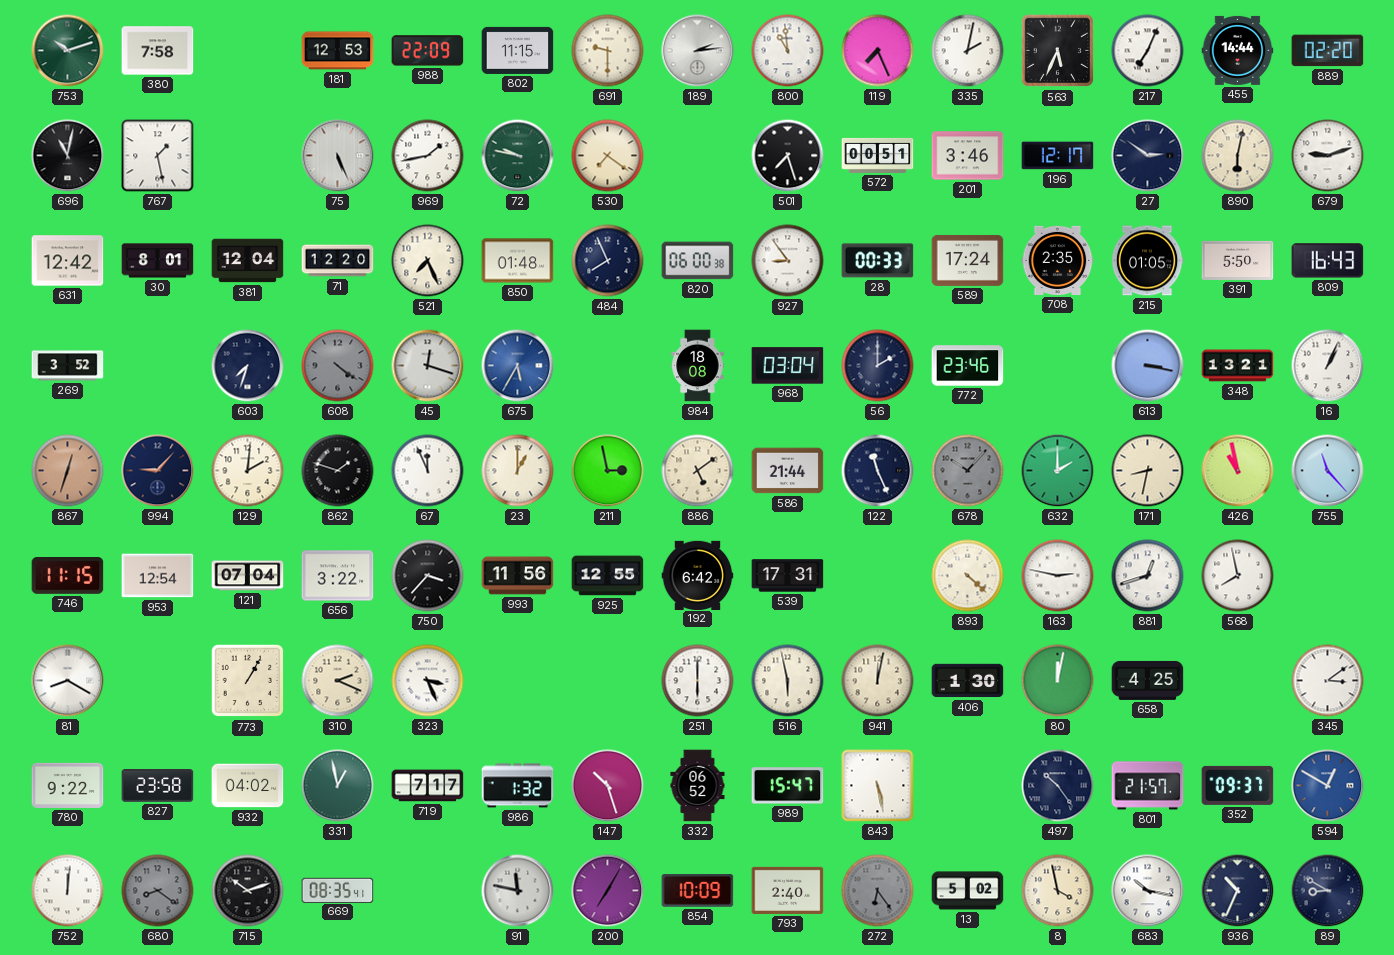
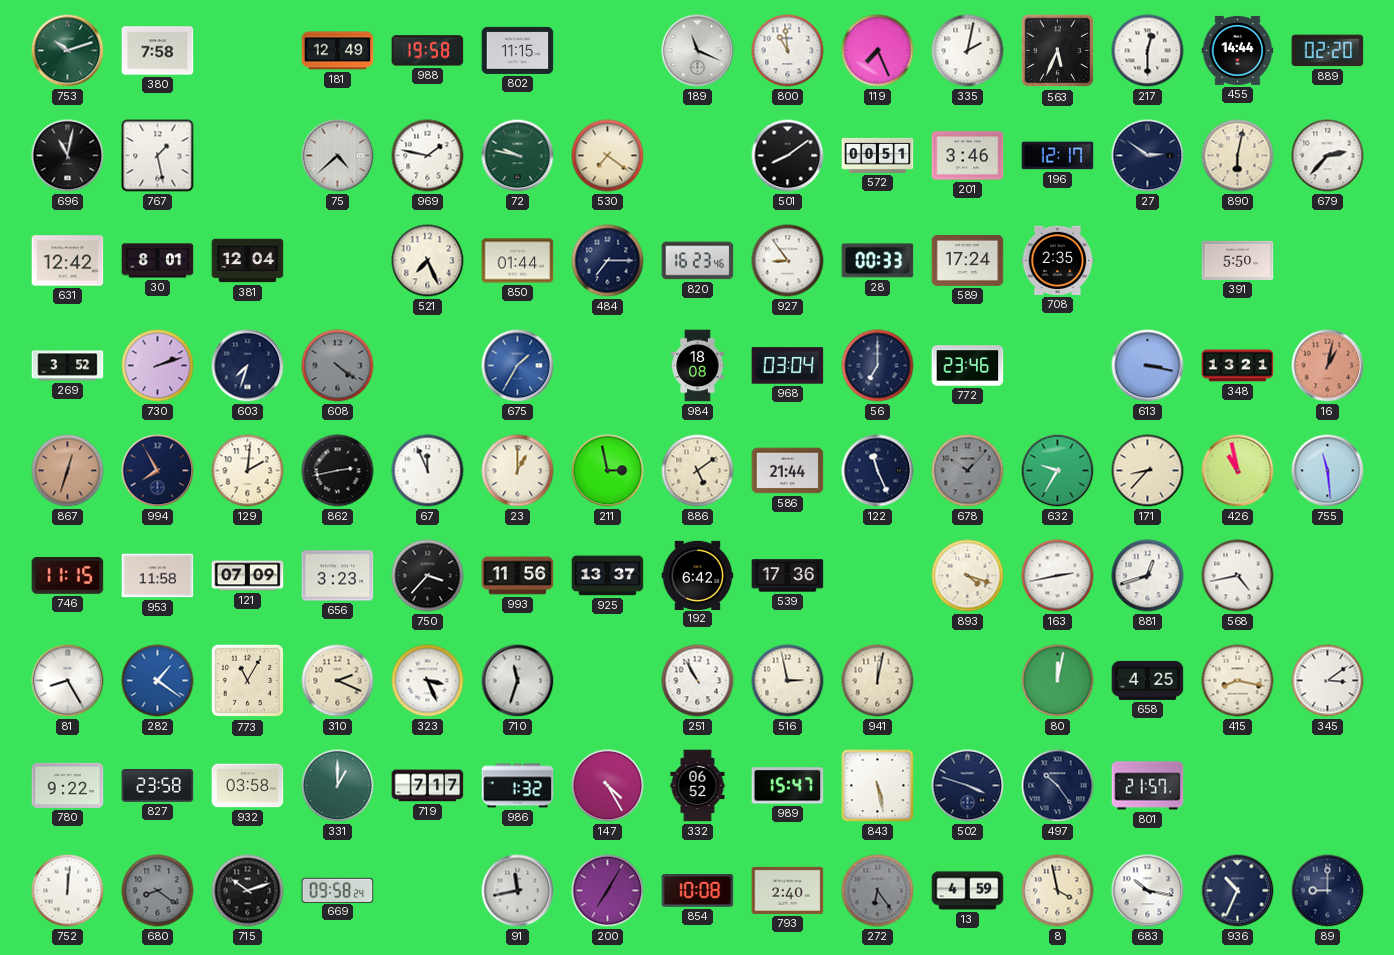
181: 12:53 -> 12:49
988: 22:09 -> 19:58
691: 9:30 -> none
189: 2:14 -> 11:19
217: 7:04 -> 12:30
75: 5:26 -> 4:38
969: 1:43 -> 1:47
501: 7:27 -> 8:09
679: 9:12 -> 2:37
71: 12:20 -> none
850: 01:48 -> 01:44
484: 7:56 -> 7:15
820: 06:00 -> 16:23
215: 01:05 -> none
809: 16:43 -> none
730: none -> 2:12
45: 12:18 -> none
675: 5:35 -> 1:35
56: 2:00 -> 7:00
16: 1:04 -> 1:02
16 dial: white -> salmon
994: 9:07 -> 7:55
862: 1:48 -> 2:43
632: 2:00 -> 9:35
171: 8:32 -> 8:37
755: 11:23 -> 11:29
953: 12:54 -> 11:58
121: 07:04 -> 07:09
656: 3:22 -> 3:23
925: 12:55 -> 13:37
539: 17:31 -> 17:36
893: 4:22 -> 4:18
163: 2:47 -> 2:43
568: 7:58 -> 4:43
81: 8:20 -> 8:25
282: none -> 1:21
773: 1:05 -> 11:05
710: none -> 11:33
251: 6:00 -> 10:55
516: 5:58 -> 2:58
406: 1:30 -> none
415: none -> 8:17
932: 04:02 -> 03:58
331: 12:58 -> 1:00
147: 10:27 -> 4:25
502: none -> 3:48
352: 09:37 -> none
594: 12:50 -> none
669: 08:35 -> 09:58
91: 11:47 -> 11:43
854: 10:09 -> 10:08
13: 5:02 -> 4:59
89: 8:50 -> 9:00
